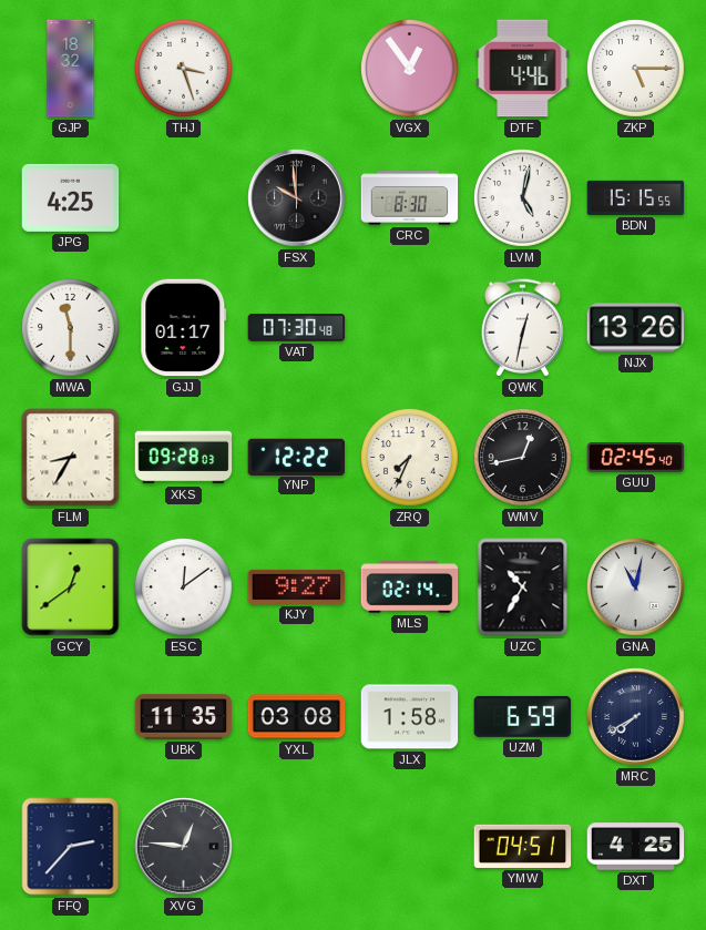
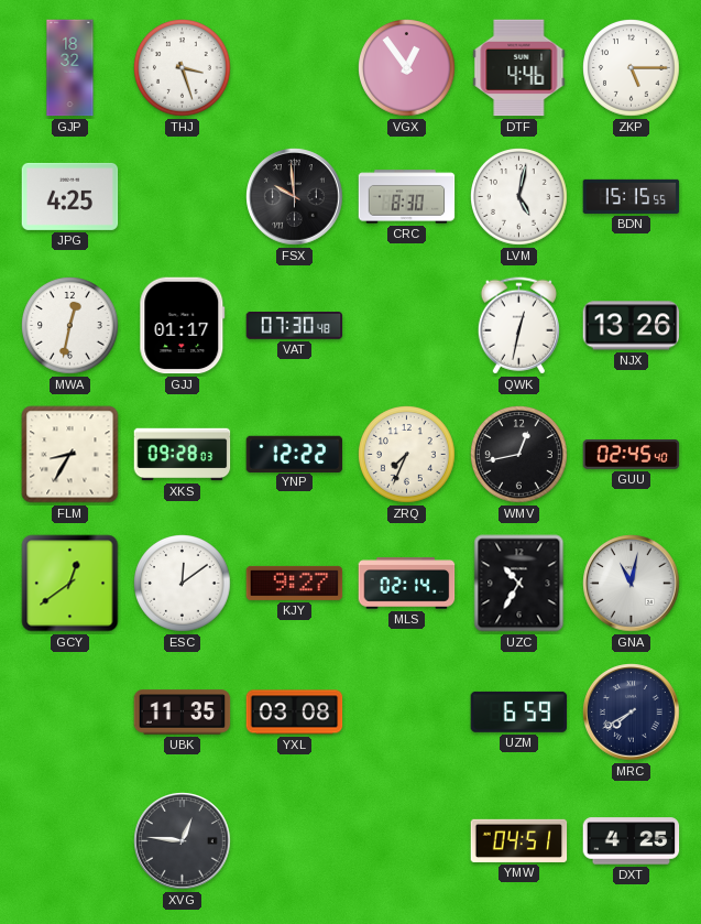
MWA: 11:30 -> 12:32
JLX: 1:58 -> none
FFQ: 2:37 -> none
